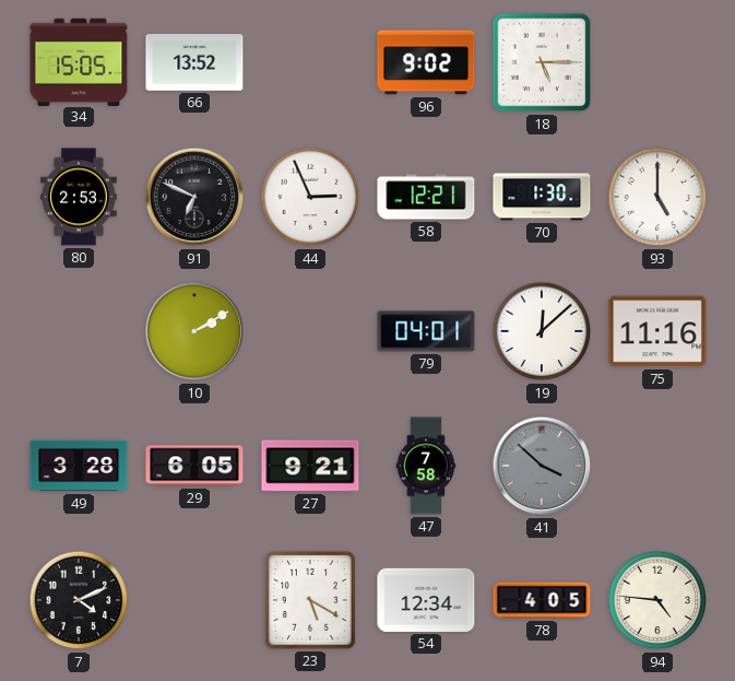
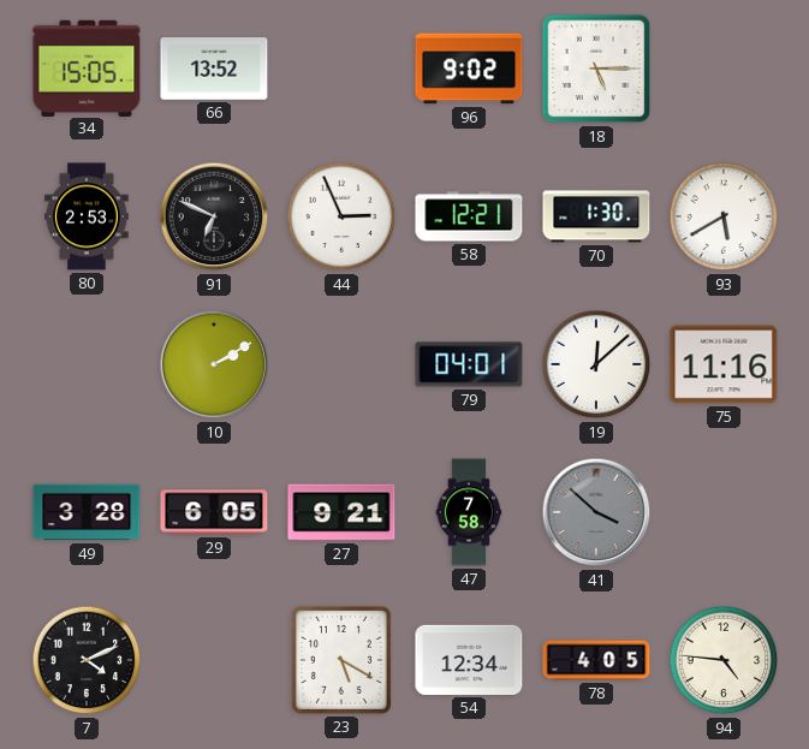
93: 5:00 -> 5:40
